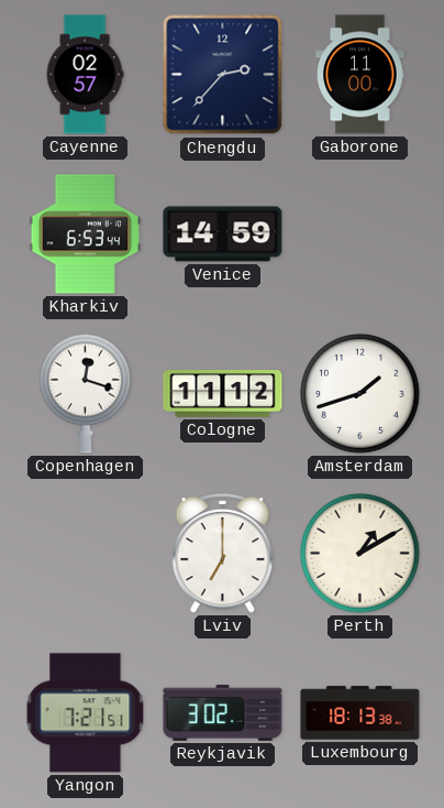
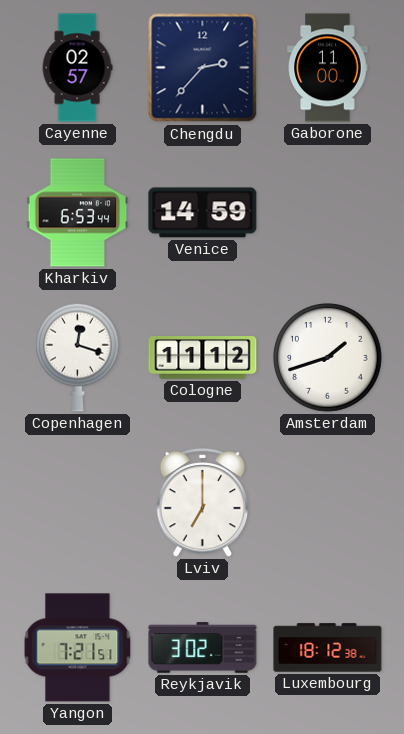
Perth: 1:10 -> none
Luxembourg: 18:13 -> 18:12
